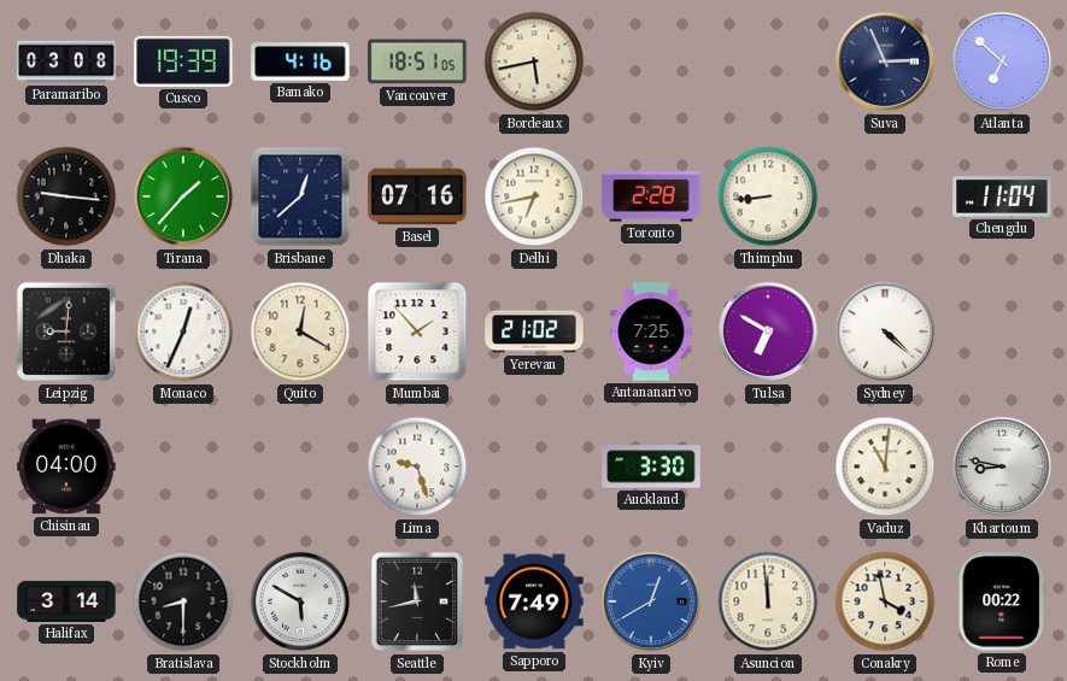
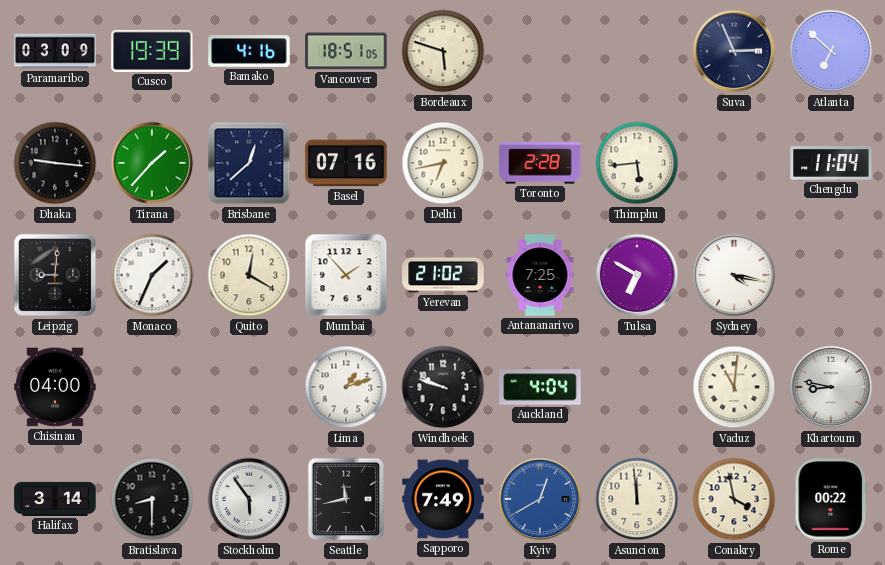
Paramaribo: 03:08 -> 03:09
Bordeaux: 5:43 -> 5:48
Thimphu: 8:44 -> 5:44
Monaco: 12:34 -> 1:34
Sydney: 4:22 -> 4:17
Lima: 9:27 -> 1:12
Windhoek: none -> 9:48
Auckland: 3:30 -> 4:04
Stockholm: 5:50 -> 5:54
